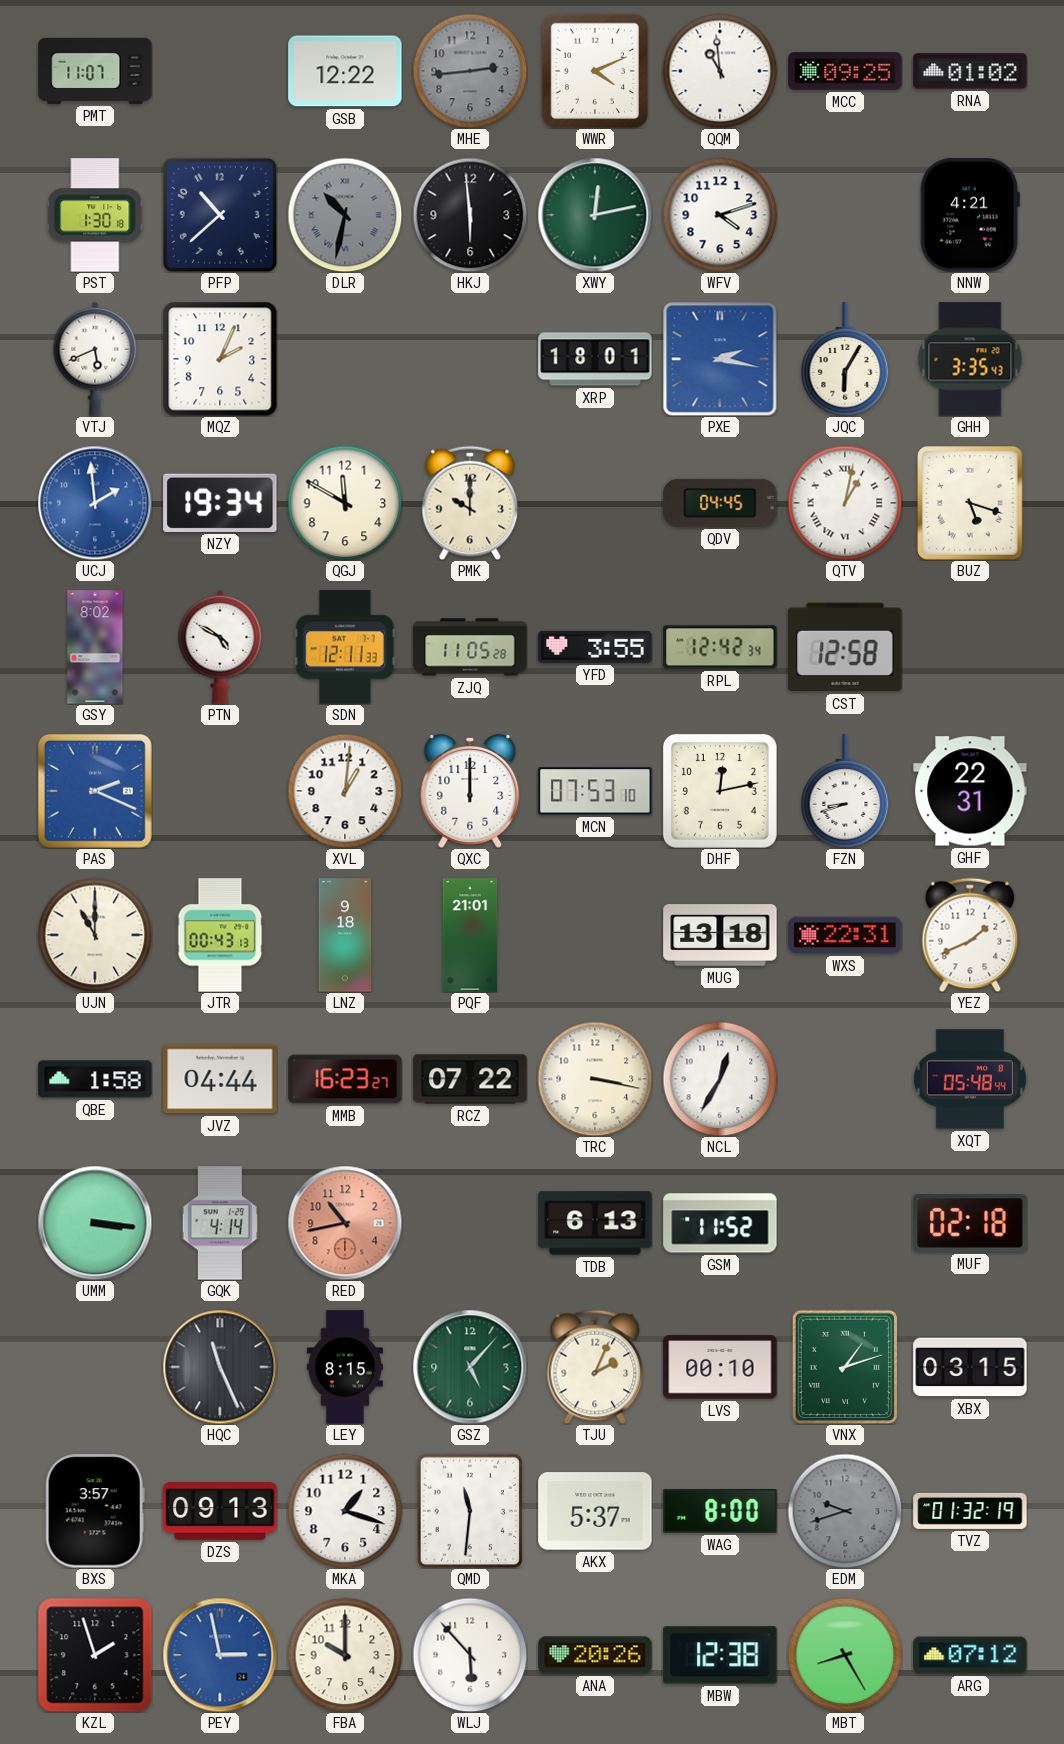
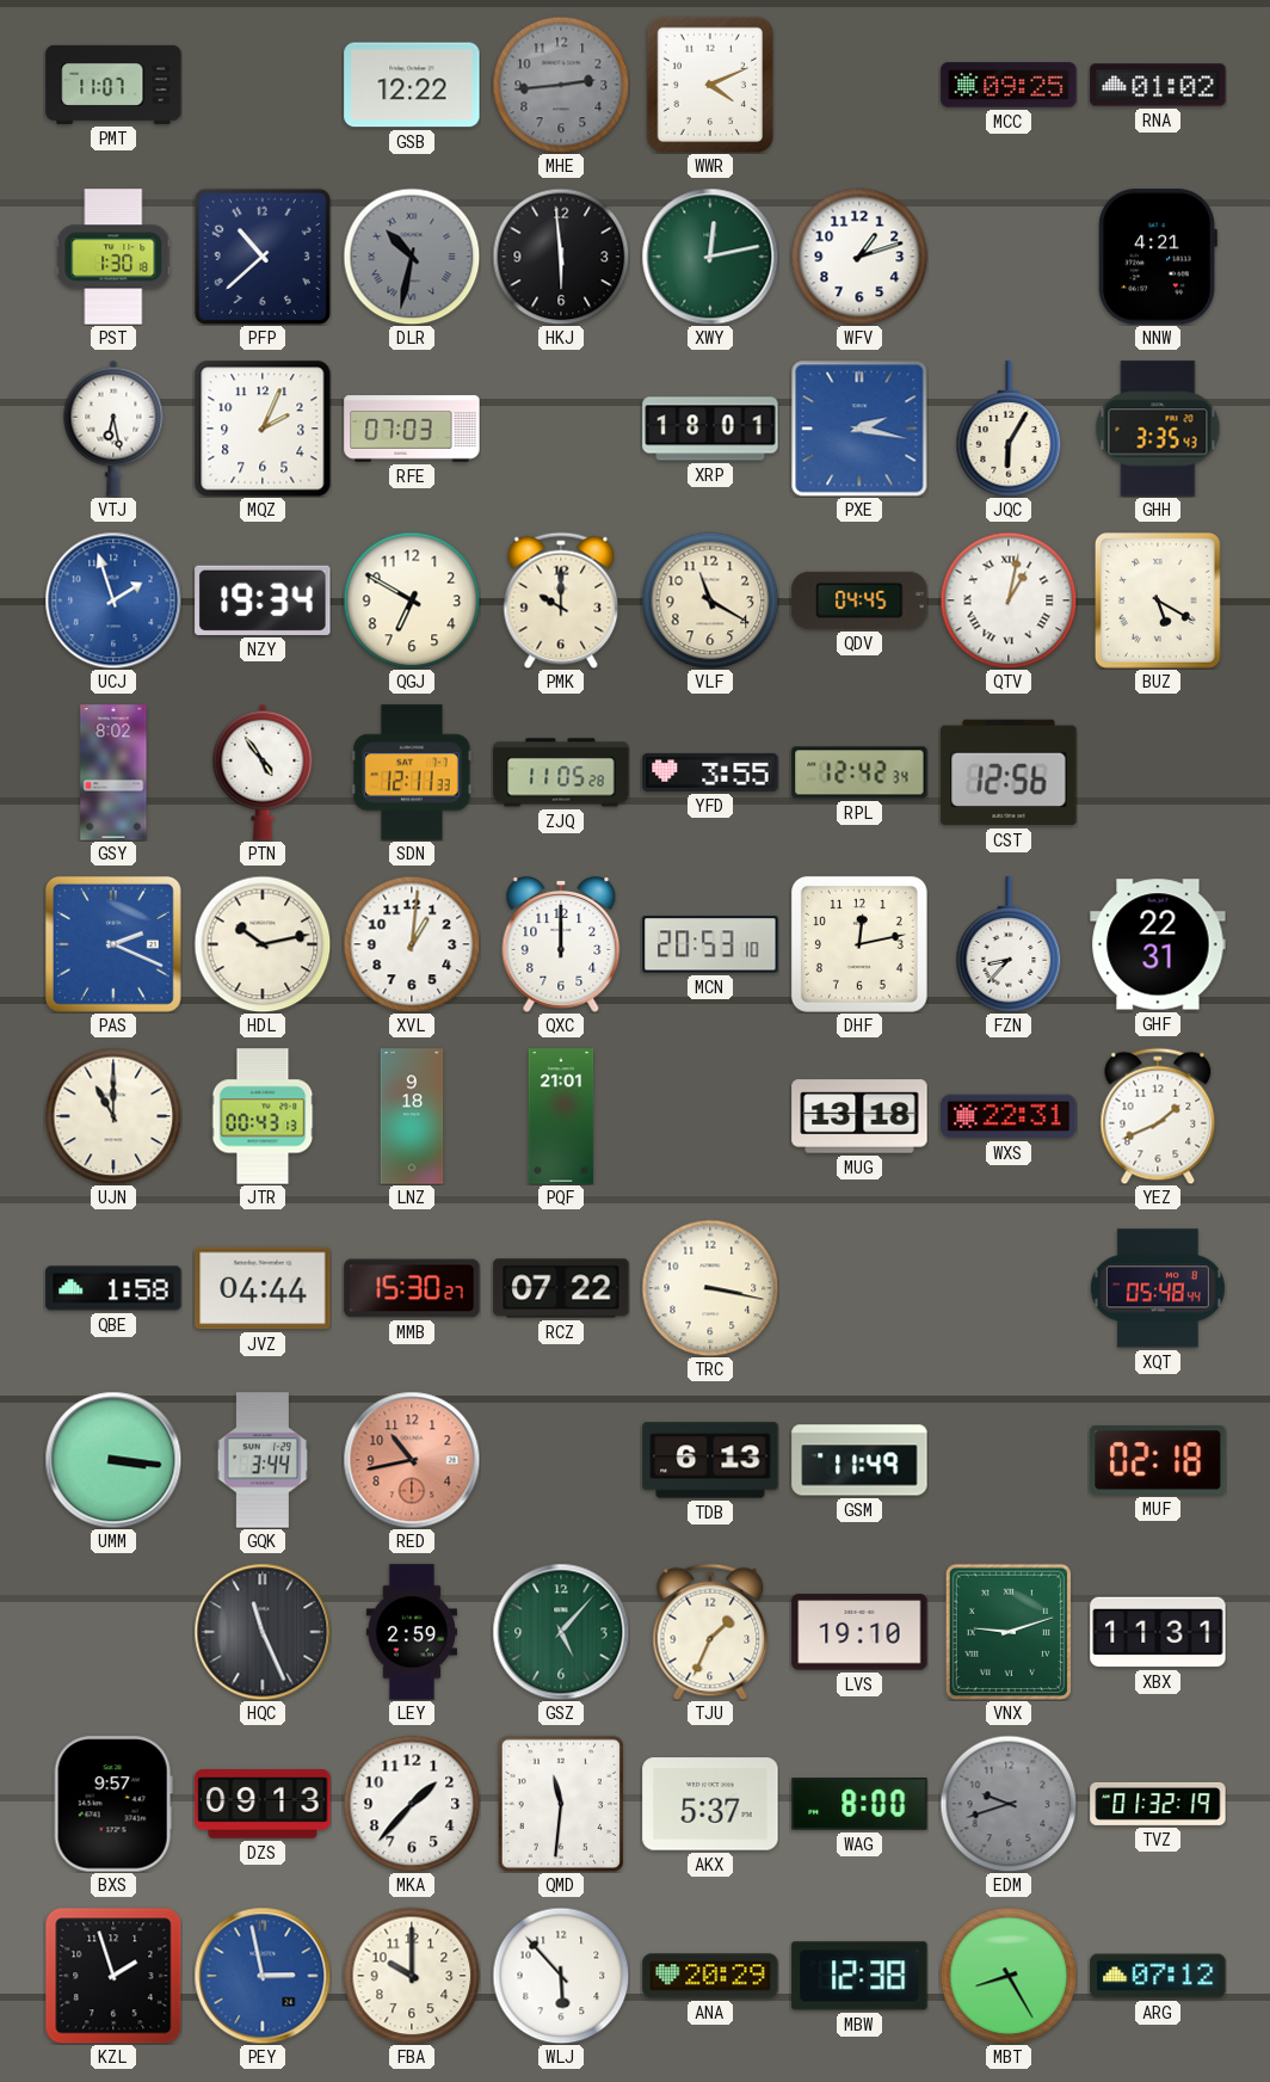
QQM: 10:59 -> none
WFV: 4:12 -> 1:12
VTJ: 5:41 -> 6:28
RFE: none -> 07:03
UCJ: 1:59 -> 1:57
QGJ: 11:50 -> 6:50
VLF: none -> 11:20
BUZ: 5:18 -> 5:20
PTN: 4:50 -> 4:54
CST: 12:58 -> 12:56
HDL: none -> 10:13
MCN: 07:53 -> 20:53
FZN: 8:42 -> 8:37
MMB: 16:23 -> 15:30
NCL: 12:35 -> none
GQK: 4:14 -> 3:44
GSM: 11:52 -> 11:49
LEY: 8:15 -> 2:59
TJU: 2:04 -> 1:34
LVS: 00:10 -> 19:10
VNX: 1:12 -> 9:12
XBX: 03:15 -> 11:31
BXS: 3:57 -> 9:57
MKA: 1:18 -> 1:37
ANA: 20:26 -> 20:29
